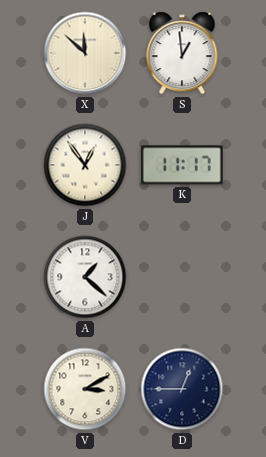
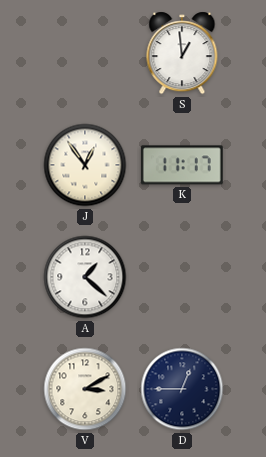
X: 11:52 -> none
